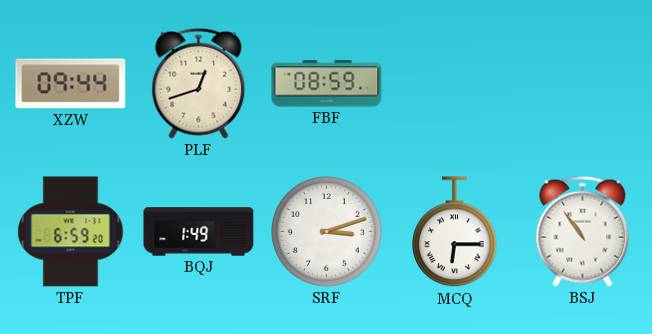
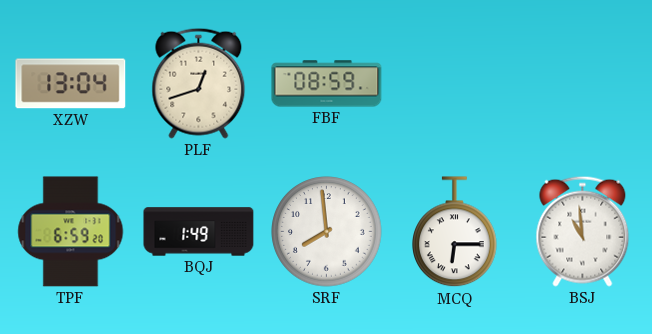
XZW: 09:44 -> 13:04
SRF: 3:12 -> 7:59
BSJ: 10:54 -> 10:59
